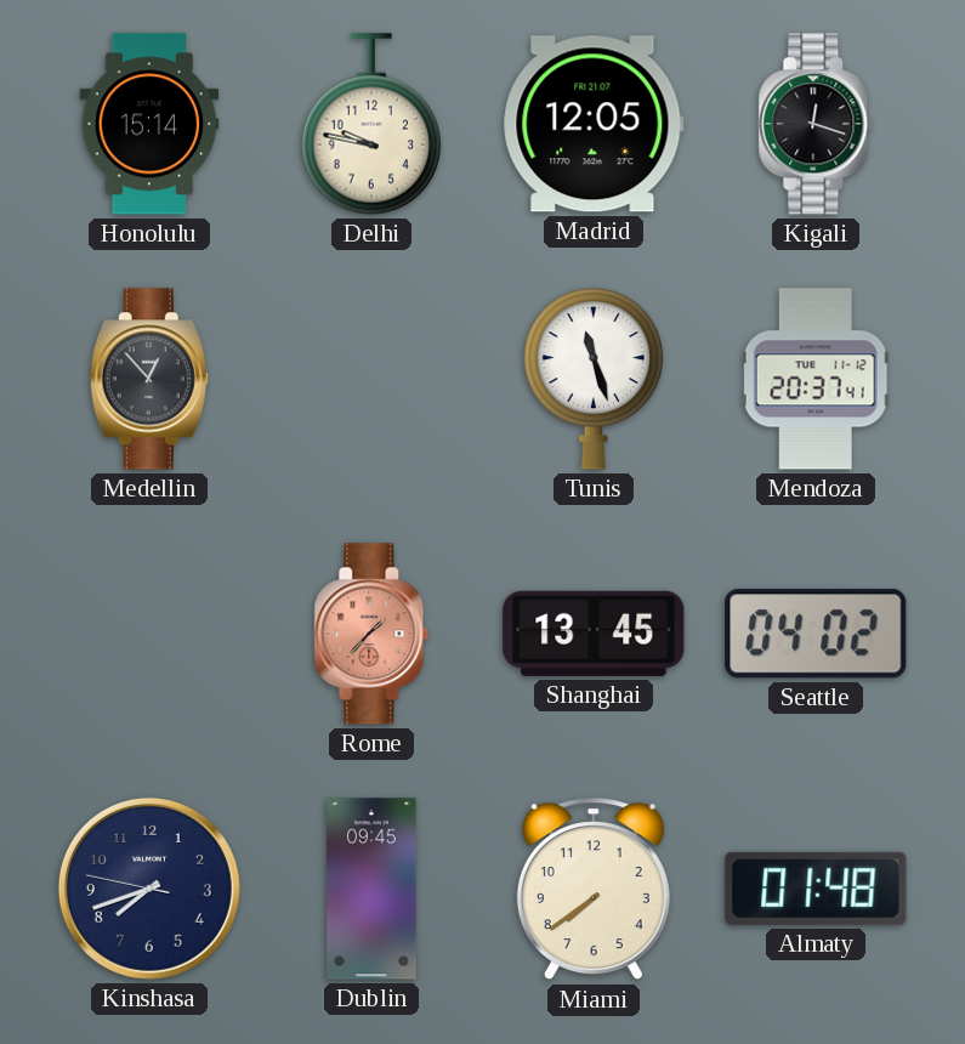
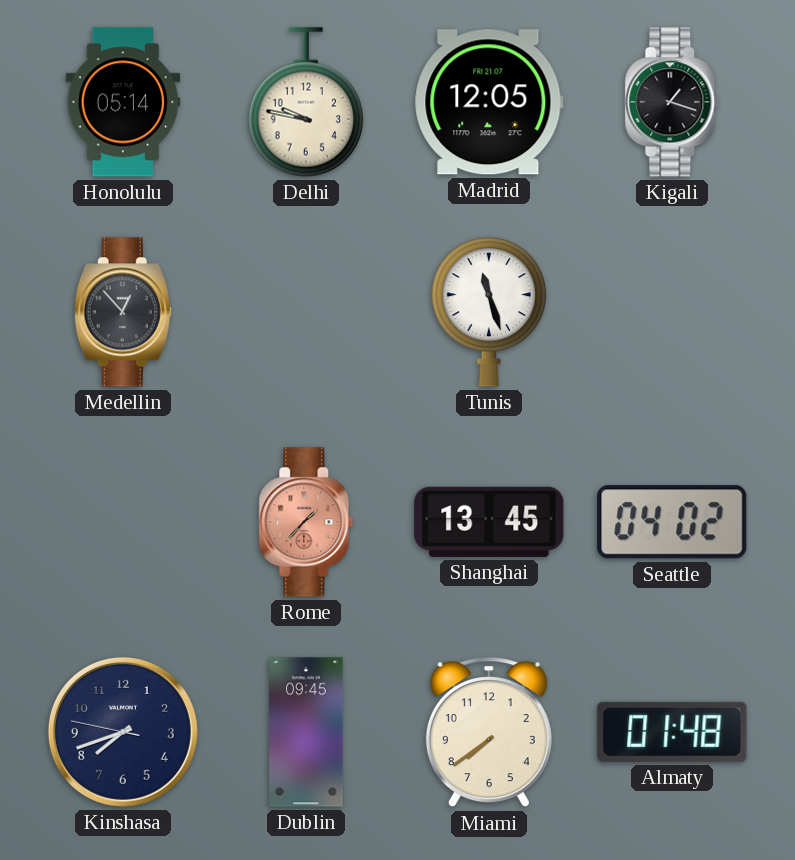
Honolulu: 15:14 -> 05:14
Kigali: 12:18 -> 1:18
Mendoza: 20:37 -> none
